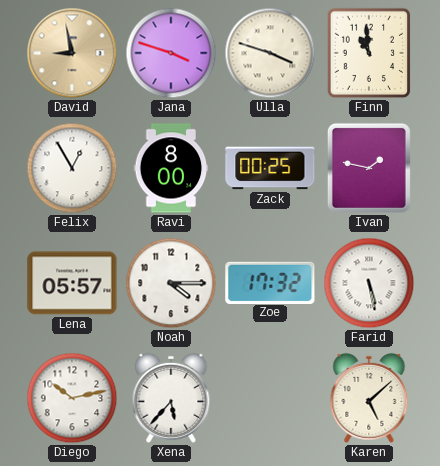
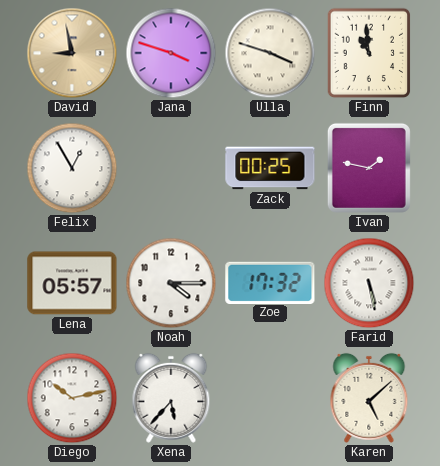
Ravi: 8:00 -> none
